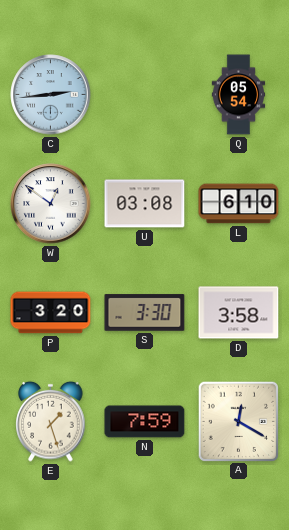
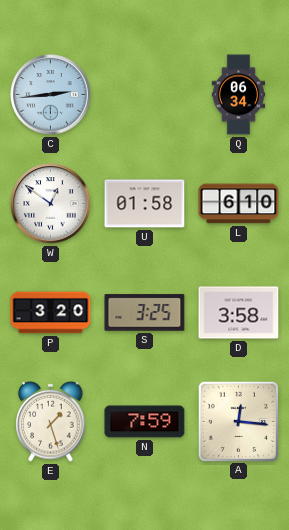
Q: 05:54 -> 06:34
U: 03:08 -> 01:58
S: 3:30 -> 3:25
A: 12:20 -> 12:16
